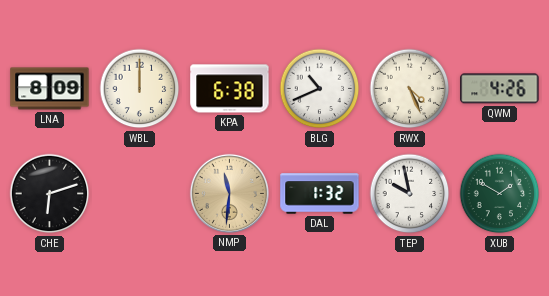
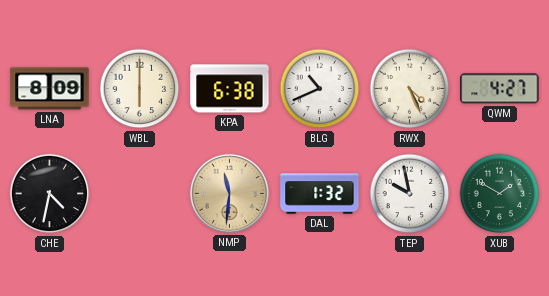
WBL: 12:00 -> 6:00
QWM: 4:26 -> 4:27
CHE: 6:12 -> 4:32
